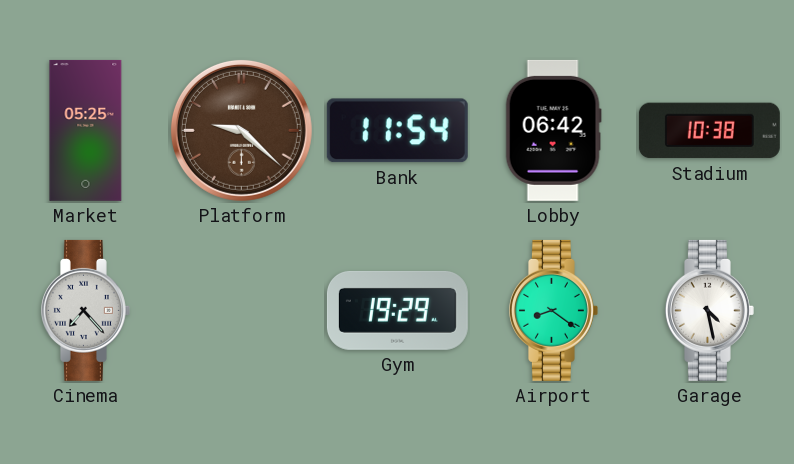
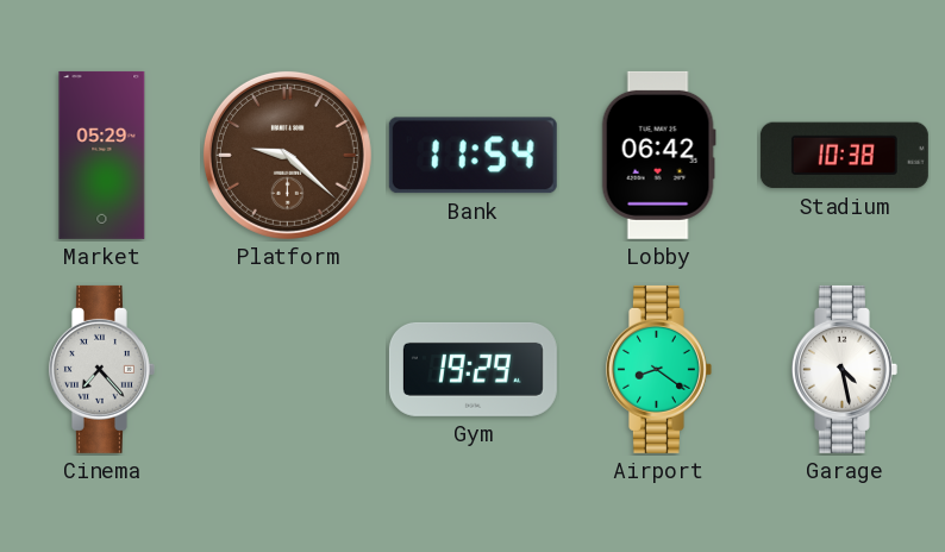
Market: 05:25 -> 05:29
